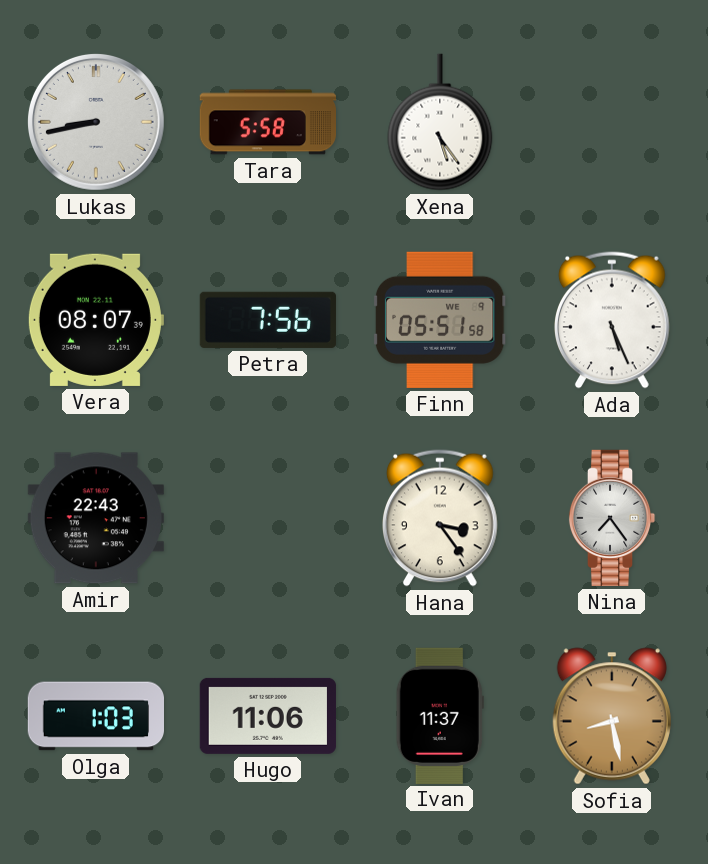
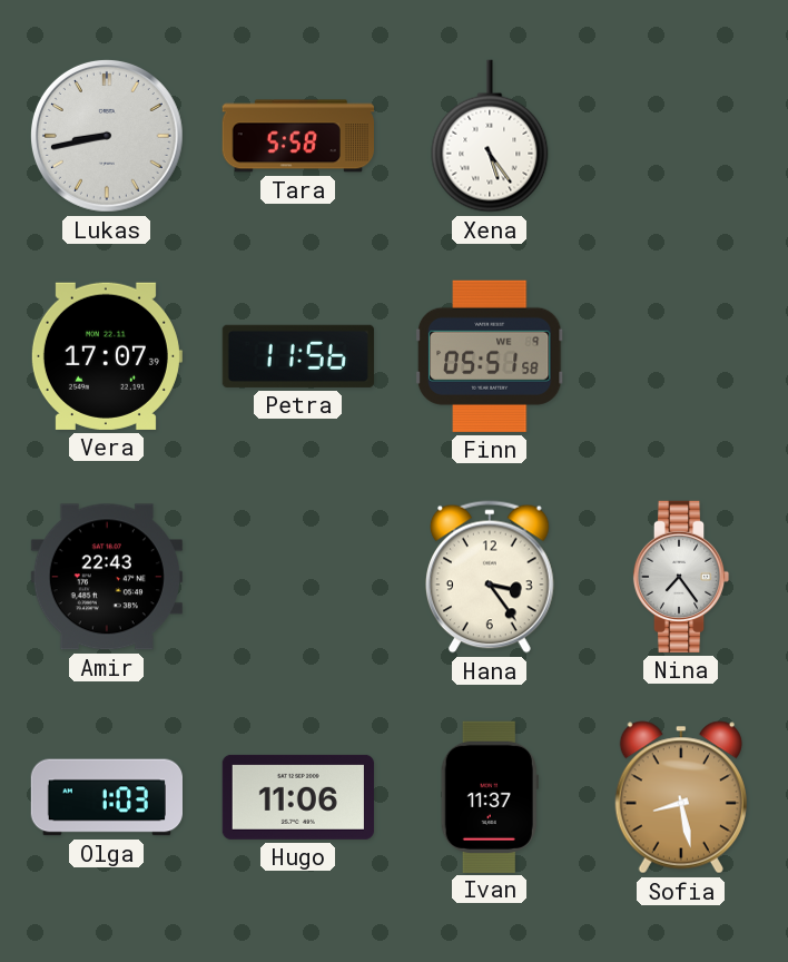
Vera: 08:07 -> 17:07
Petra: 7:56 -> 11:56
Ada: 5:26 -> none
